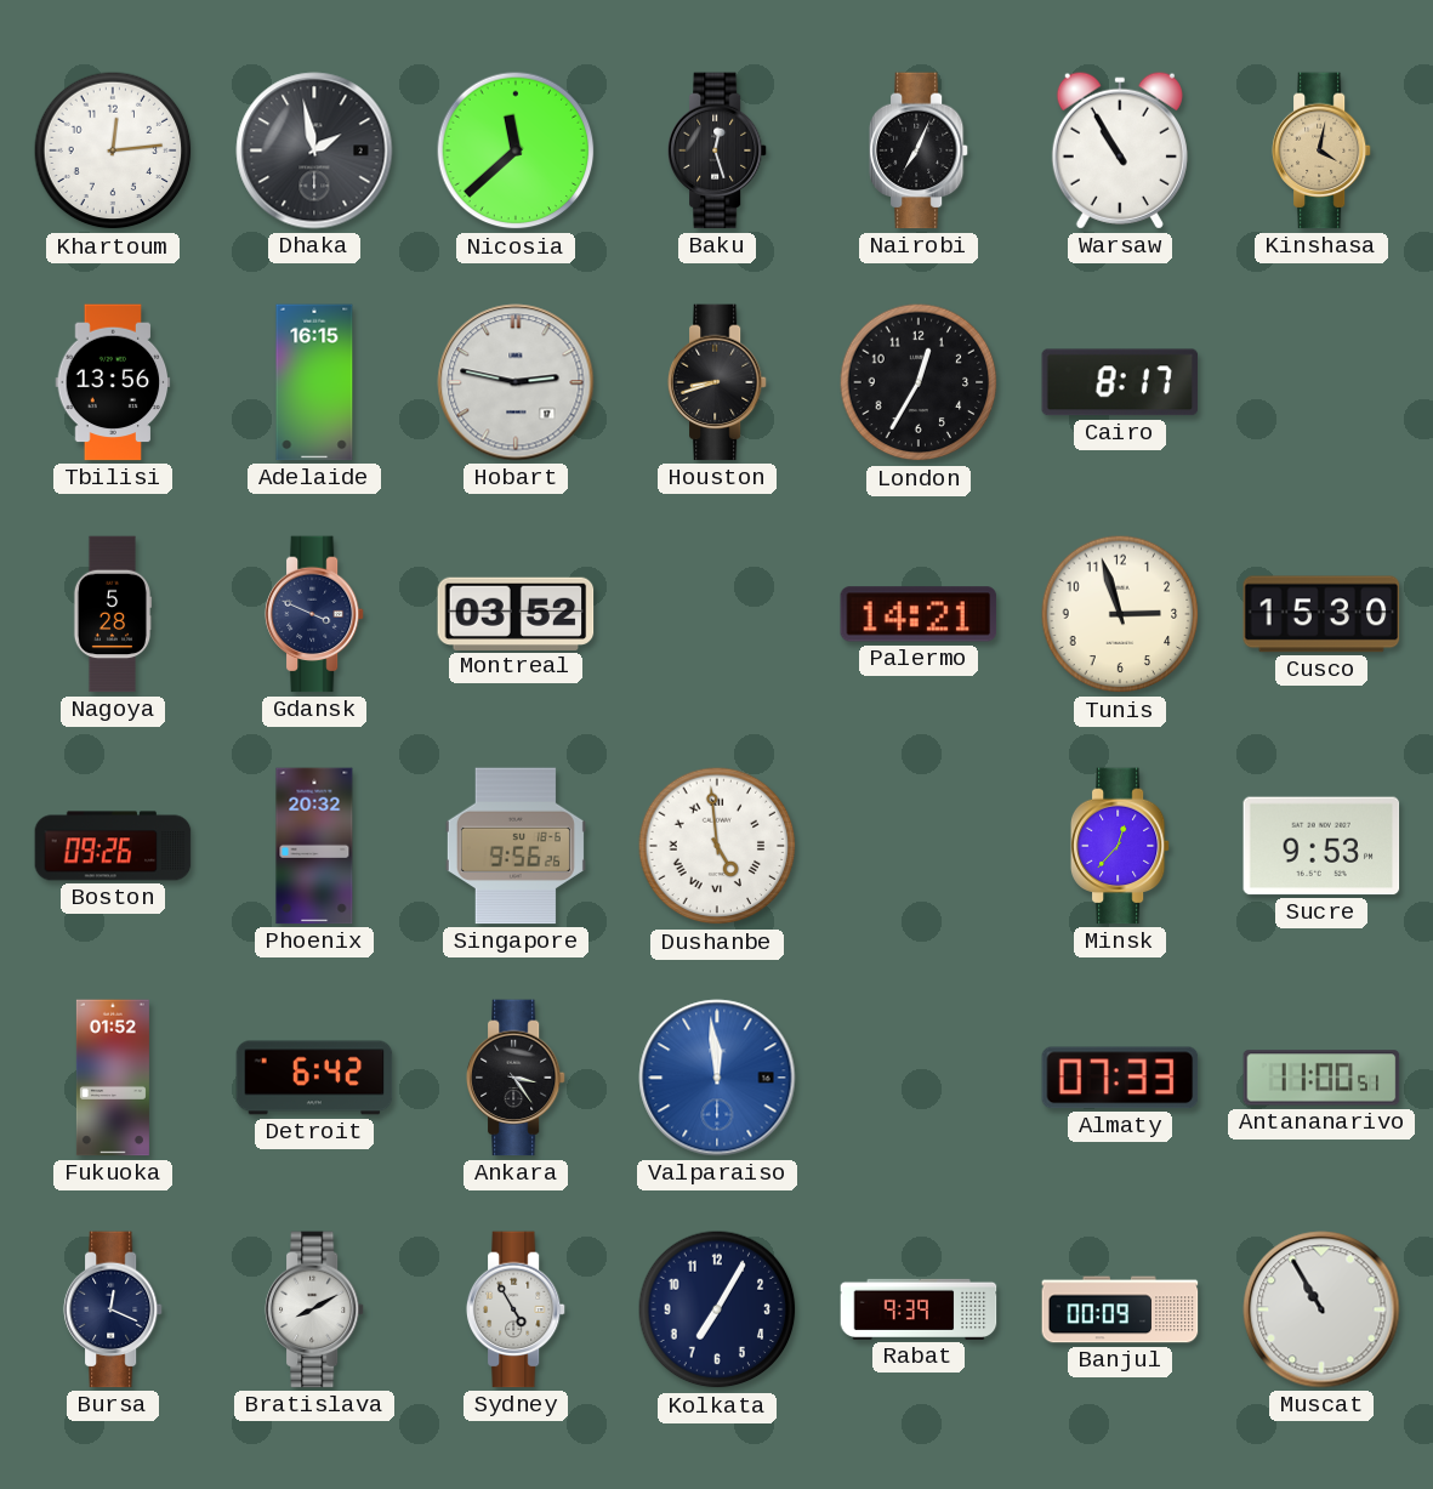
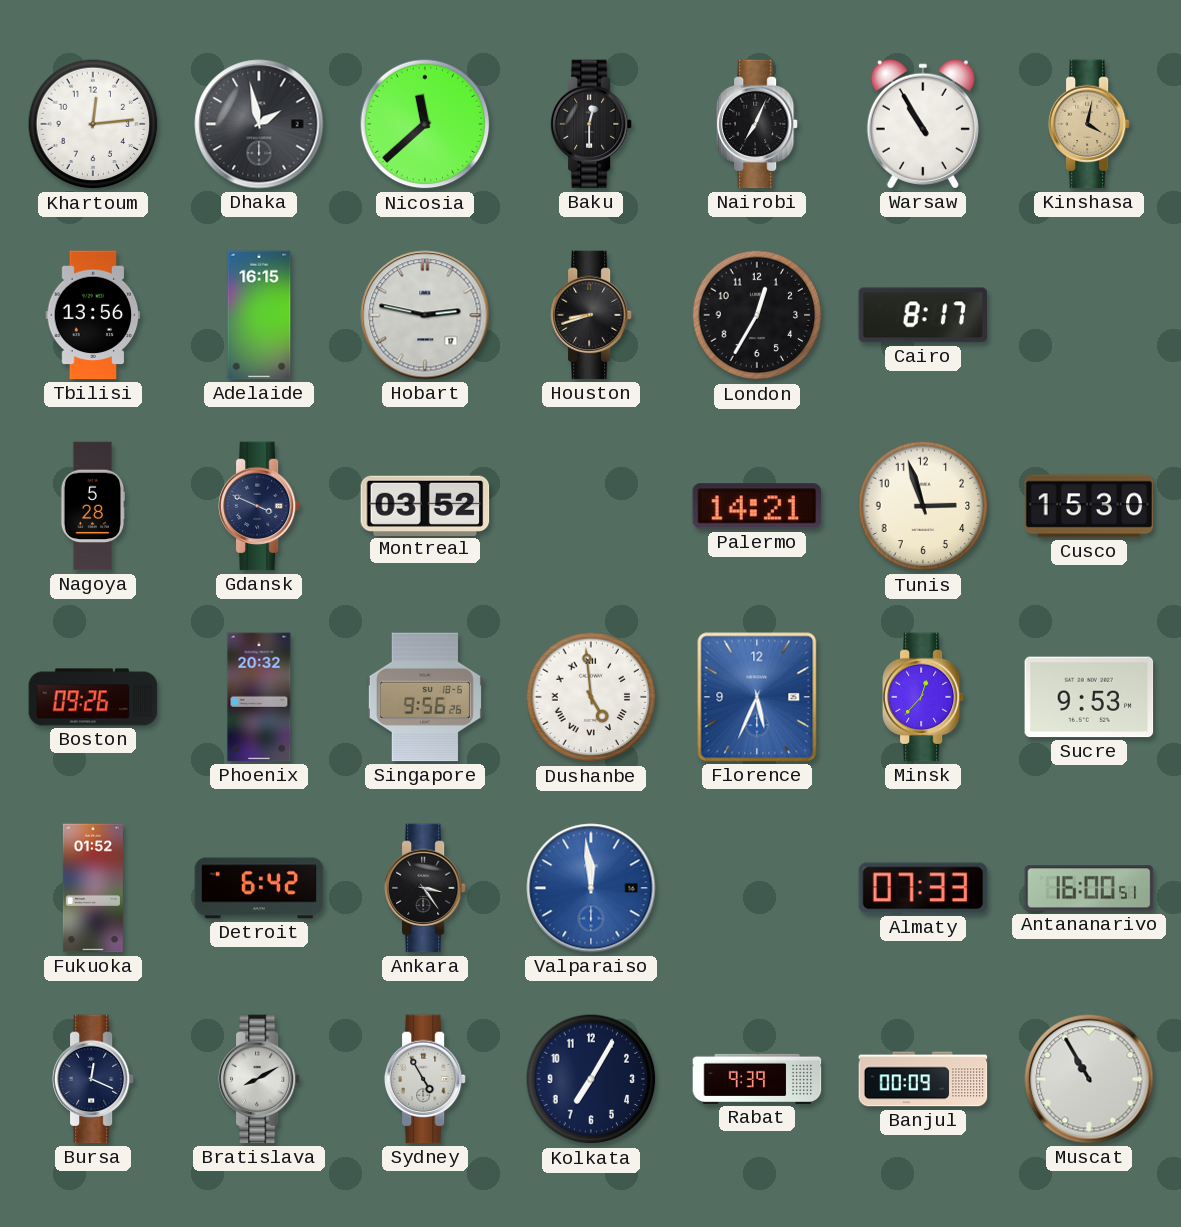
Baku: 12:27 -> 12:30
Florence: none -> 5:34
Antananarivo: 11:00 -> 16:00
